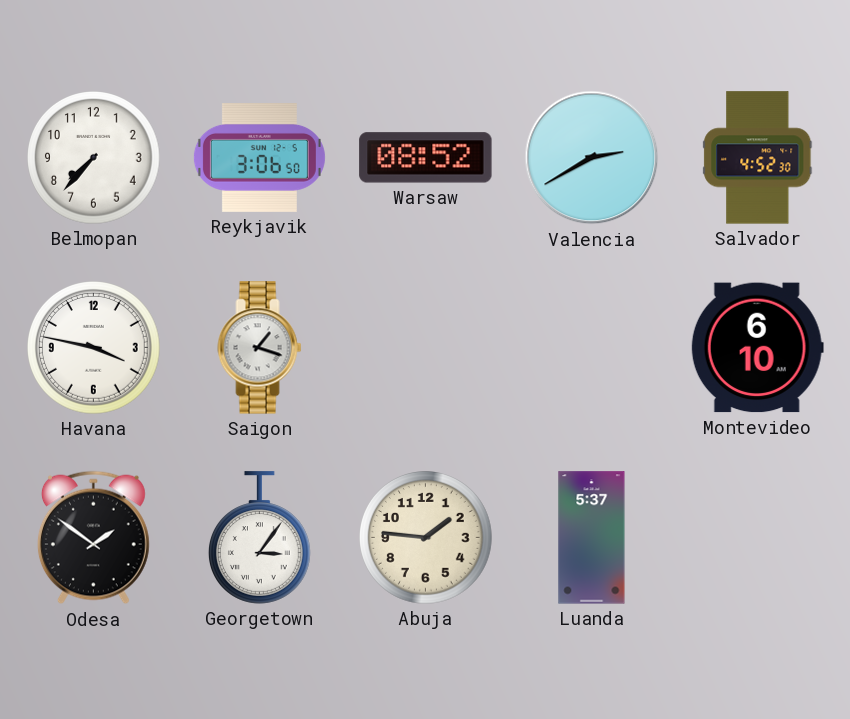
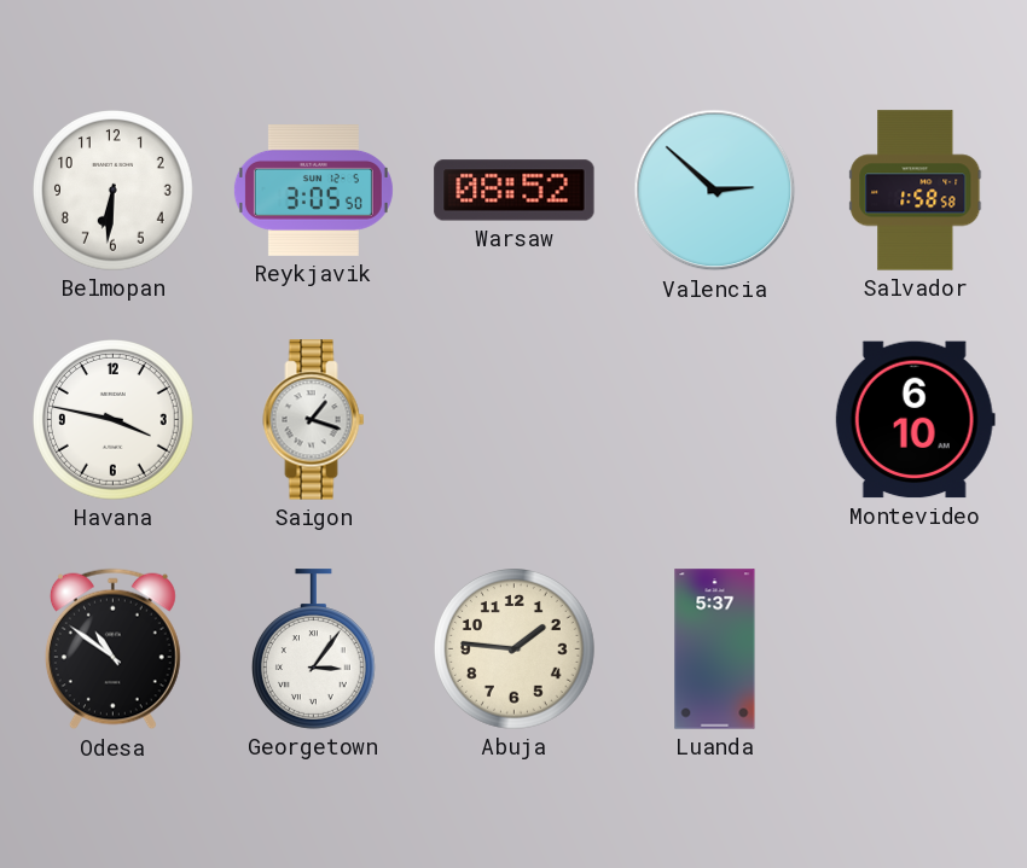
Belmopan: 7:37 -> 6:31
Reykjavik: 3:06 -> 3:05
Valencia: 2:40 -> 2:52
Salvador: 4:52 -> 1:58
Odesa: 1:51 -> 10:51
